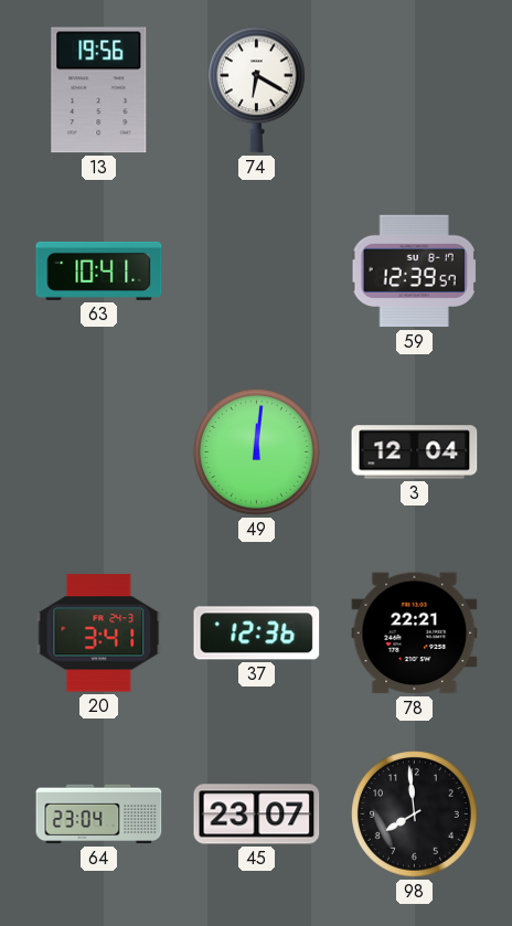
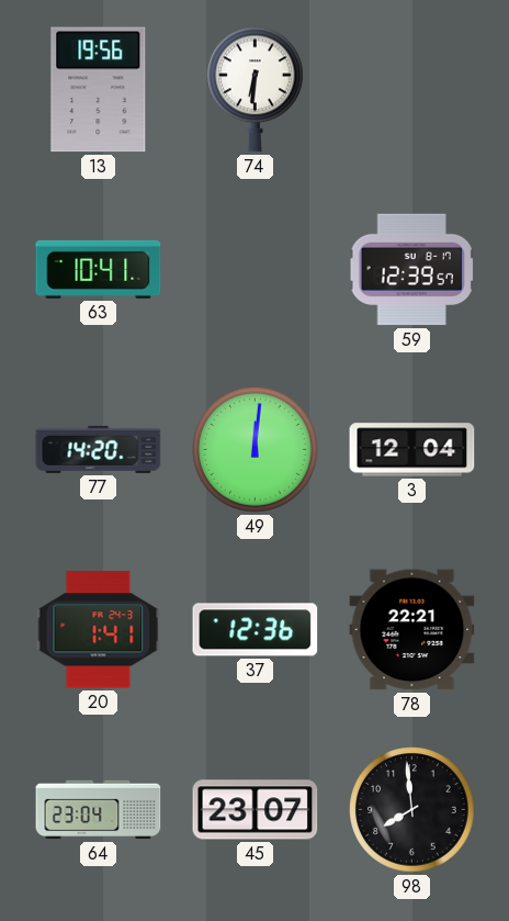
74: 6:20 -> 6:31
77: none -> 14:20
20: 3:41 -> 1:41
